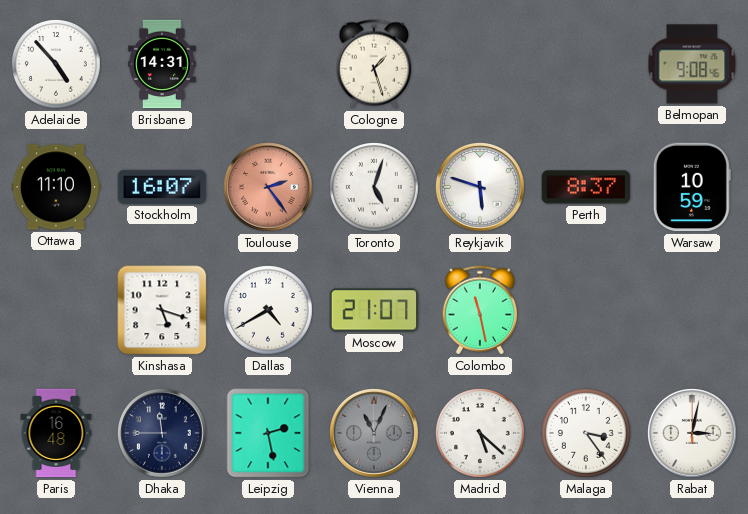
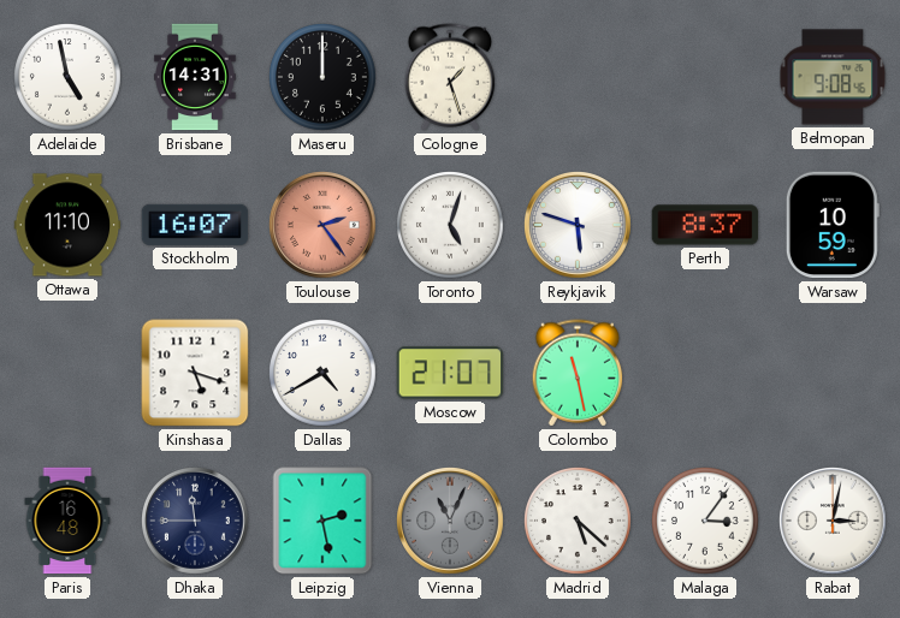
Adelaide: 4:53 -> 4:58
Maseru: none -> 12:00
Malaga: 3:24 -> 3:06
